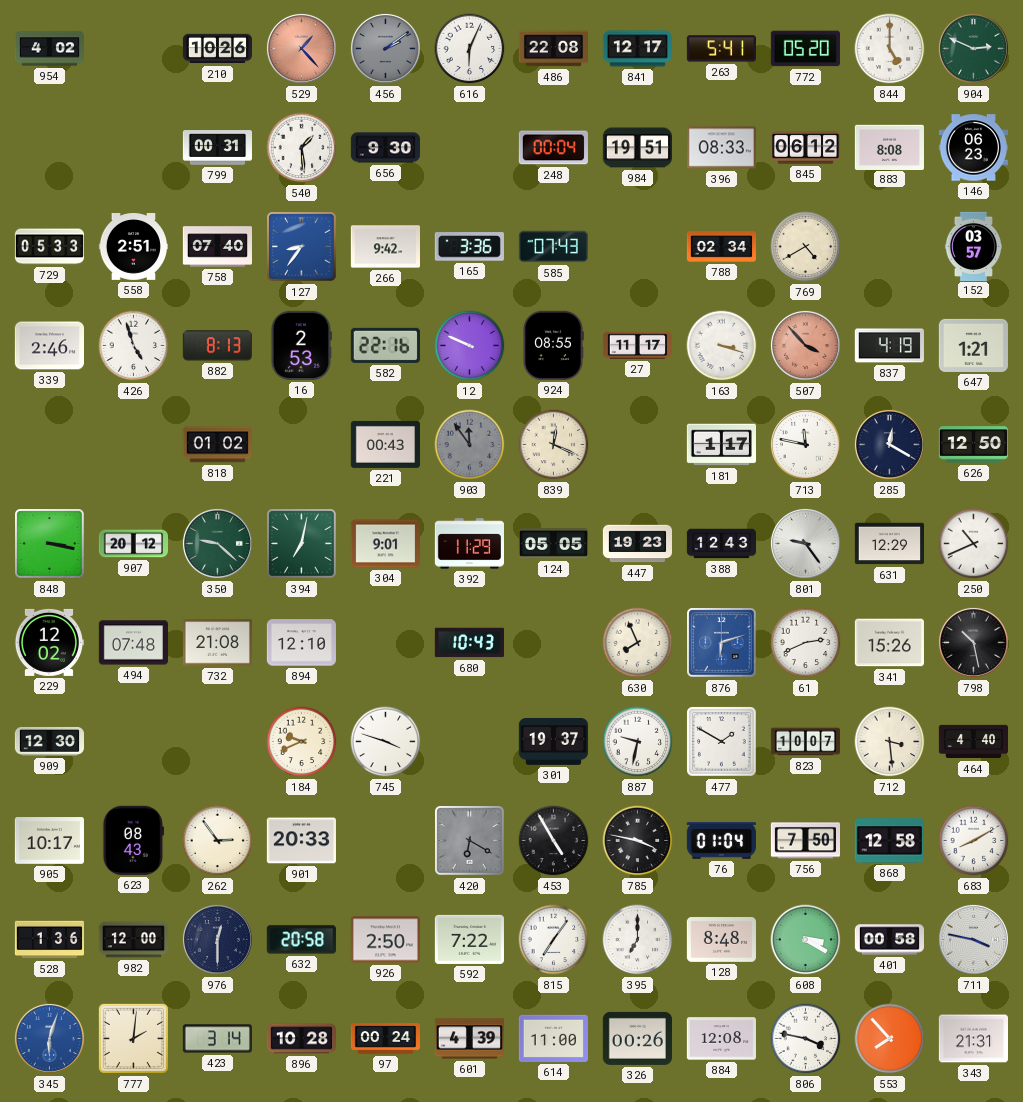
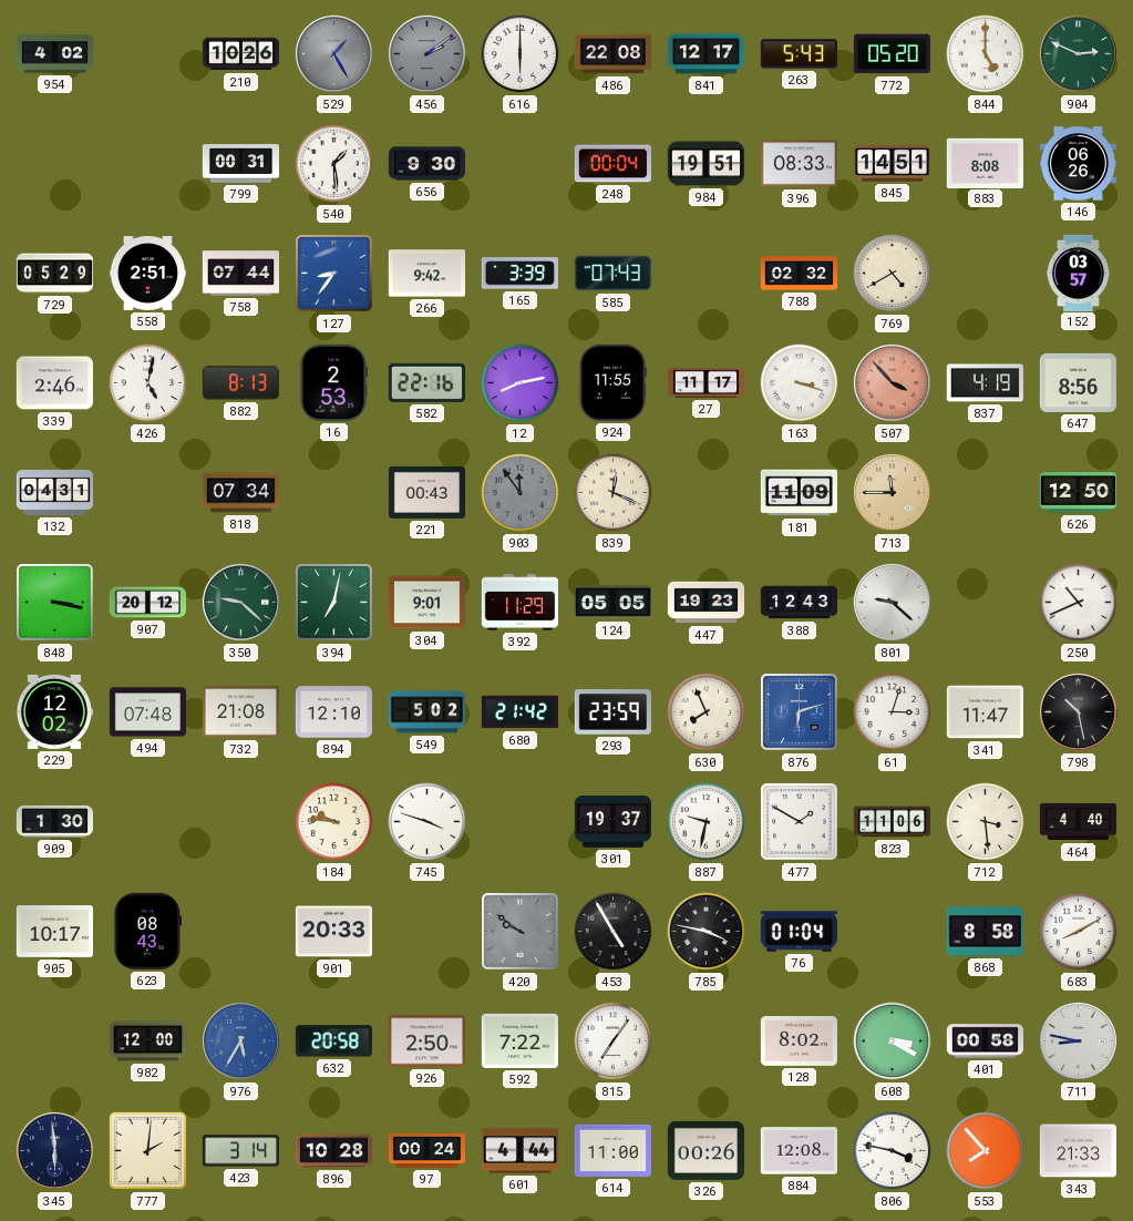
529: 1:23 -> 1:25
529 dial: salmon -> grey
616: 6:04 -> 6:00
263: 5:41 -> 5:43
845: 06:12 -> 14:51
146: 06:23 -> 06:26
729: 05:33 -> 05:29
758: 07:40 -> 07:44
165: 3:36 -> 3:39
788: 02:34 -> 02:32
426: 4:57 -> 5:02
12: 9:49 -> 8:13
924: 08:55 -> 11:55
647: 1:21 -> 8:56
132: none -> 04:31
818: 01:02 -> 07:34
181: 1:17 -> 11:09
713: 11:47 -> 11:45
713 dial: white -> champagne
285: 12:20 -> none
801: 9:24 -> 9:22
631: 12:29 -> none
549: none -> 5:02
680: 10:43 -> 21:42
293: none -> 23:59
61: 2:41 -> 3:03
341: 15:26 -> 11:47
909: 12:30 -> 1:30
184: 9:41 -> 9:46
823: 10:07 -> 11:06
262: 2:54 -> none
420: 6:20 -> 9:51
756: 7:50 -> none
868: 12:58 -> 8:58
528: 1:36 -> none
976: 12:30 -> 5:35
976 dial: navy -> blue
395: 7:00 -> none
128: 8:48 -> 8:02
711: 3:47 -> 8:47
345: 6:03 -> 5:59
345 dial: blue -> navy
601: 4:39 -> 4:44
343: 21:31 -> 21:33
